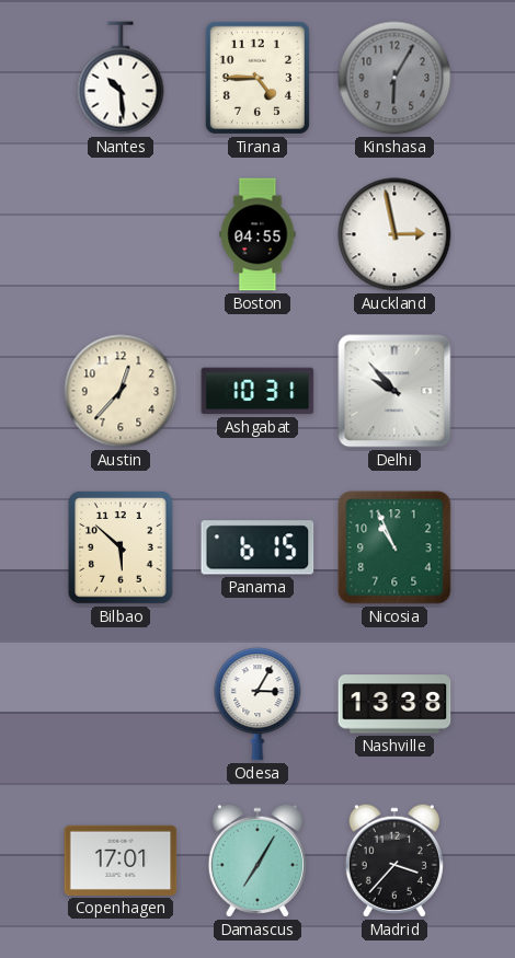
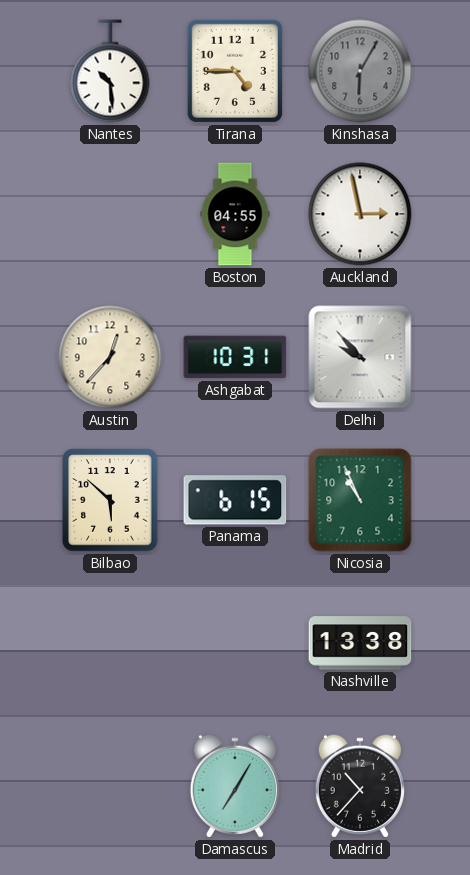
Odesa: 3:05 -> none
Copenhagen: 17:01 -> none
Madrid: 3:37 -> 10:37
